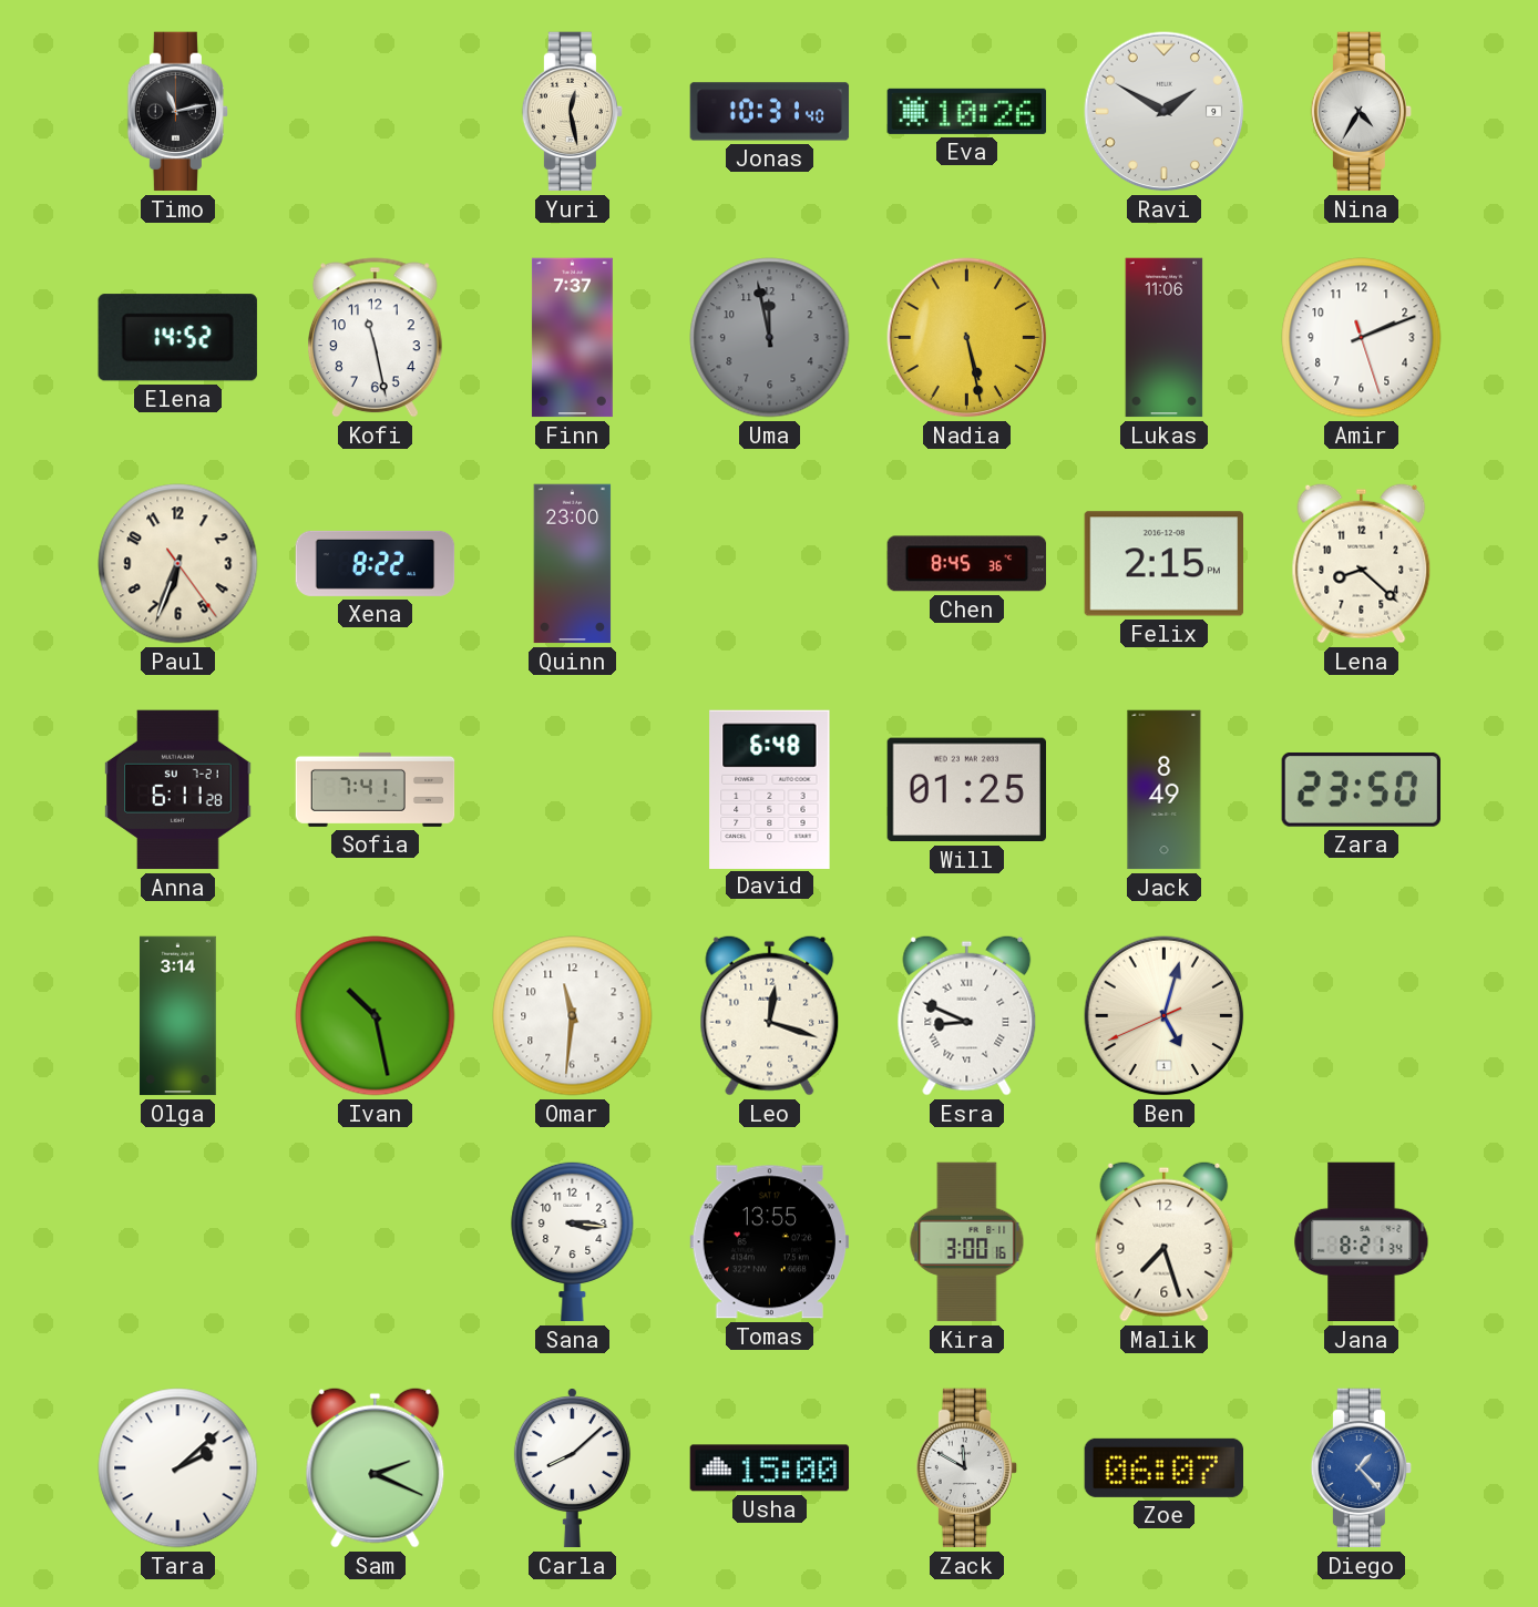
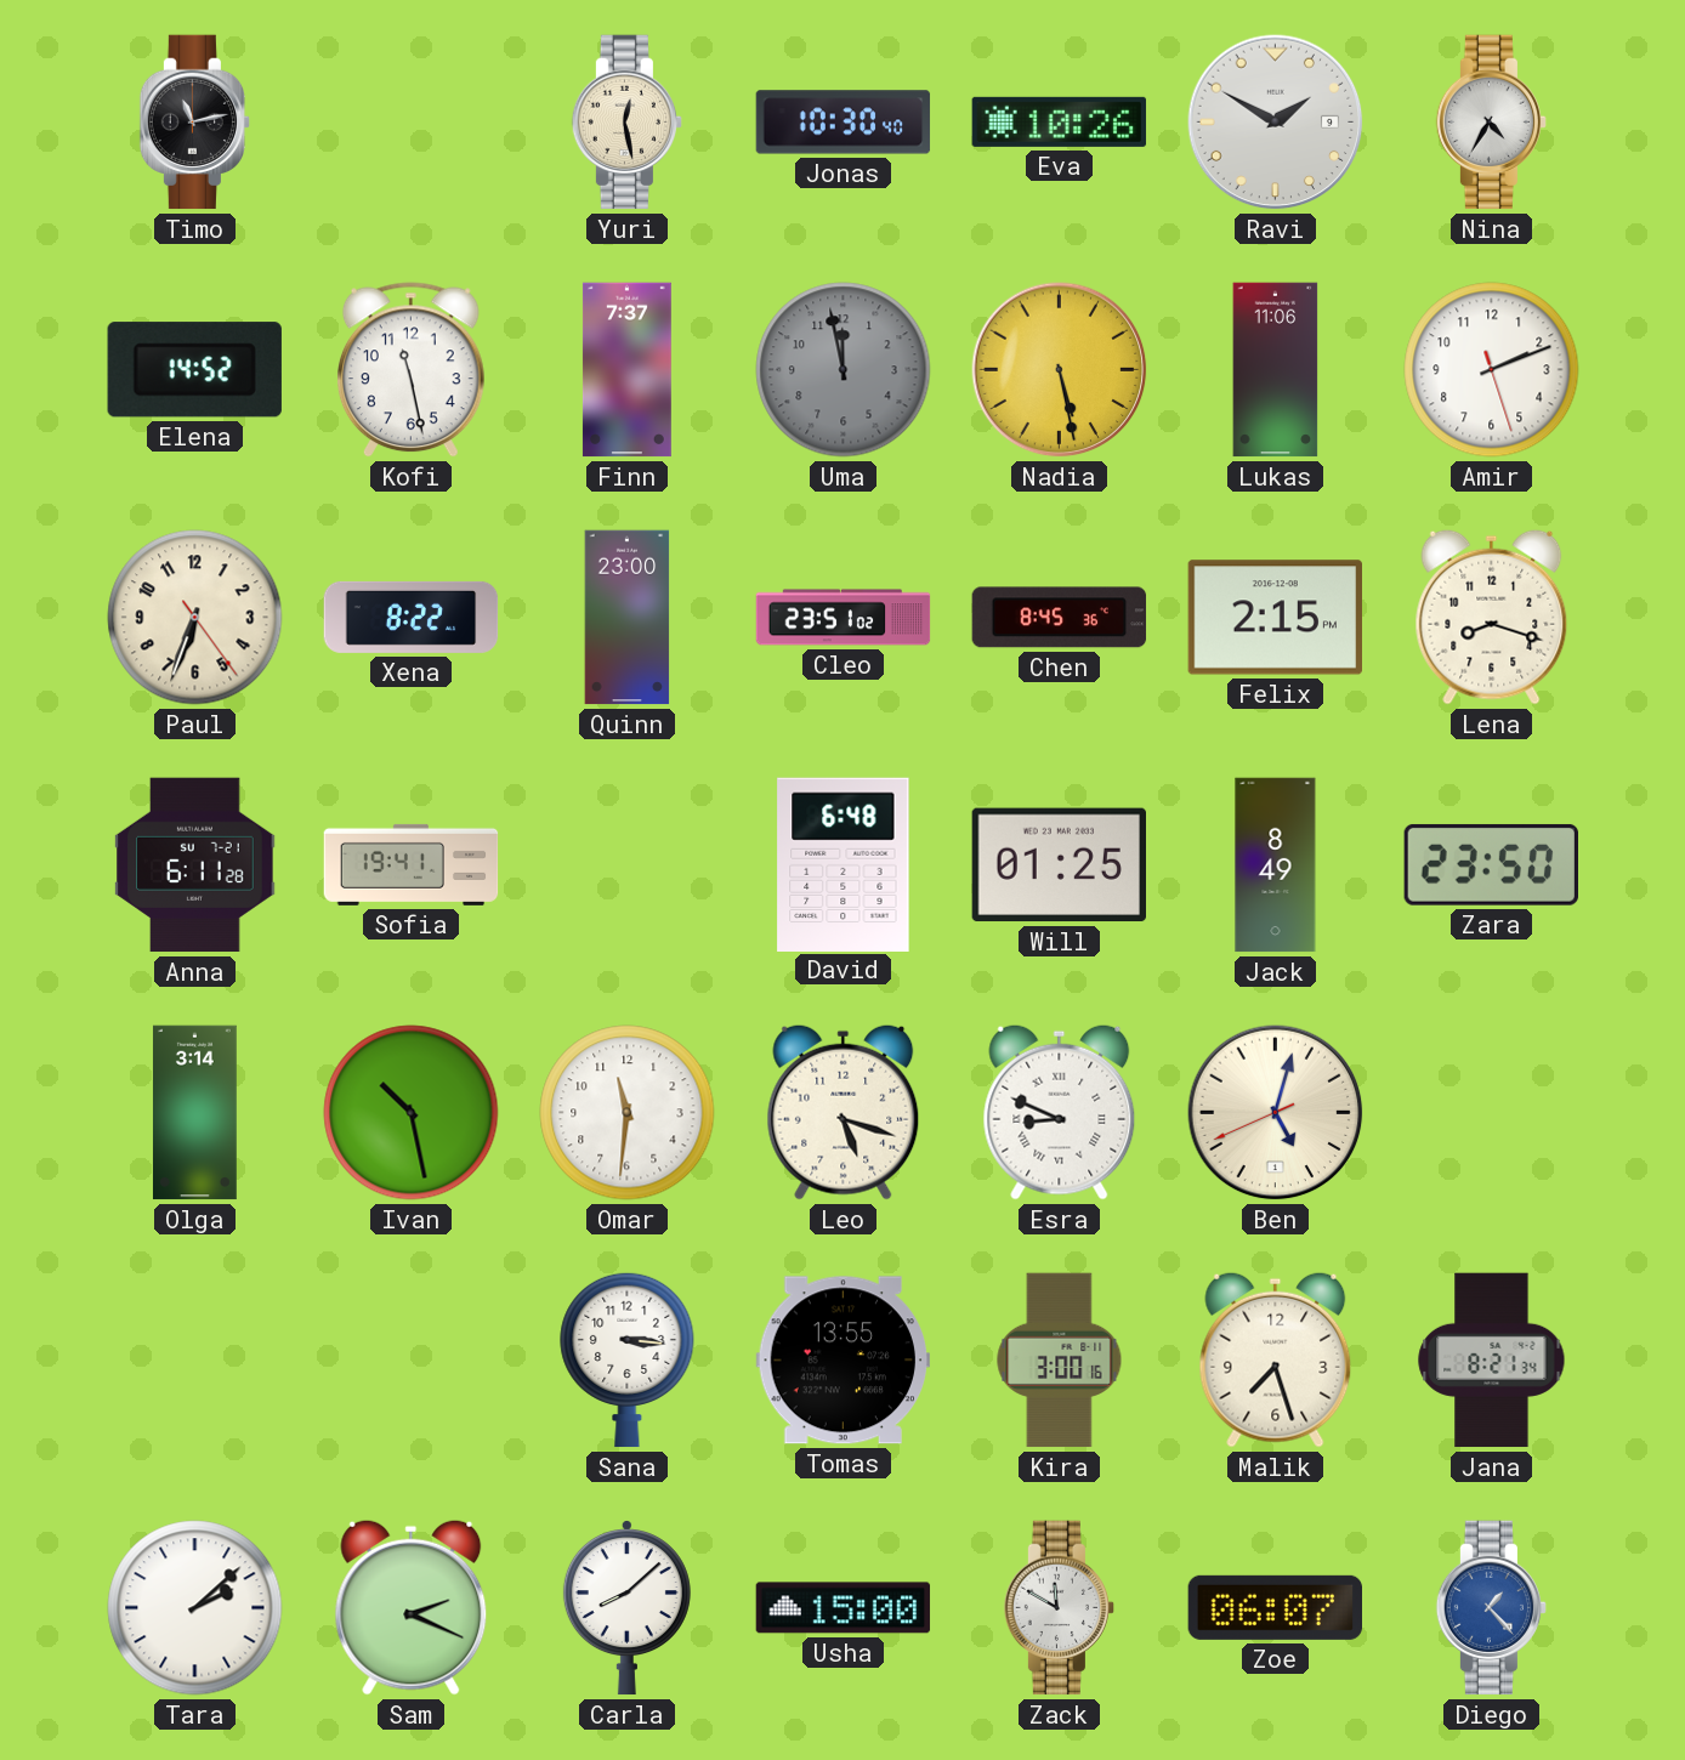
Jonas: 10:31 -> 10:30
Cleo: none -> 23:51
Lena: 8:22 -> 8:18
Sofia: 7:41 -> 19:41
Leo: 12:18 -> 5:18
